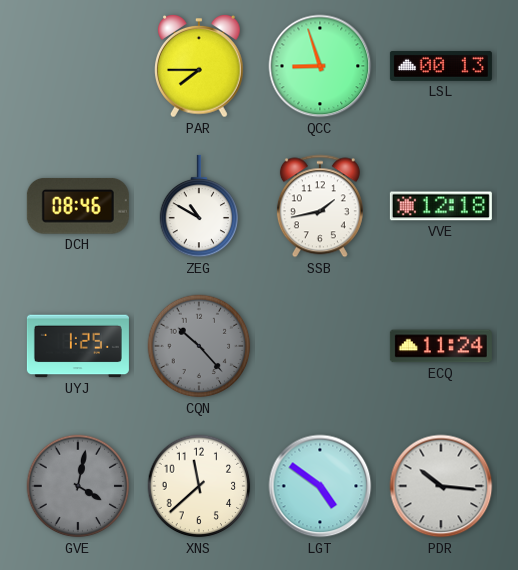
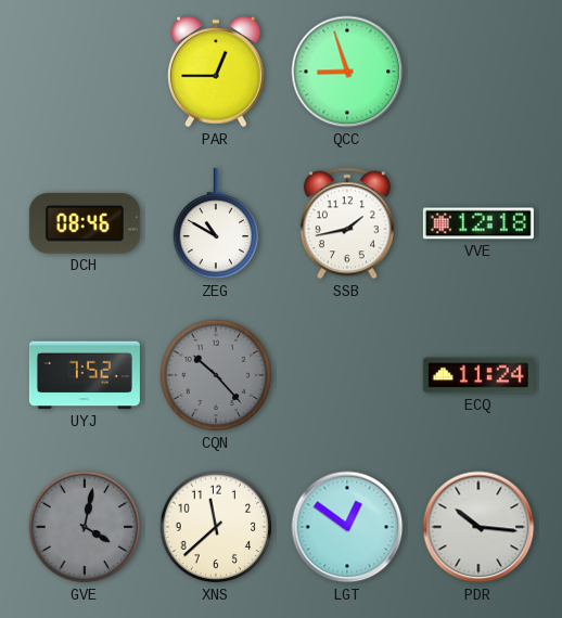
PAR: 7:45 -> 12:45
LSL: 00:13 -> none
UYJ: 1:25 -> 7:52
LGT: 4:51 -> 12:51
